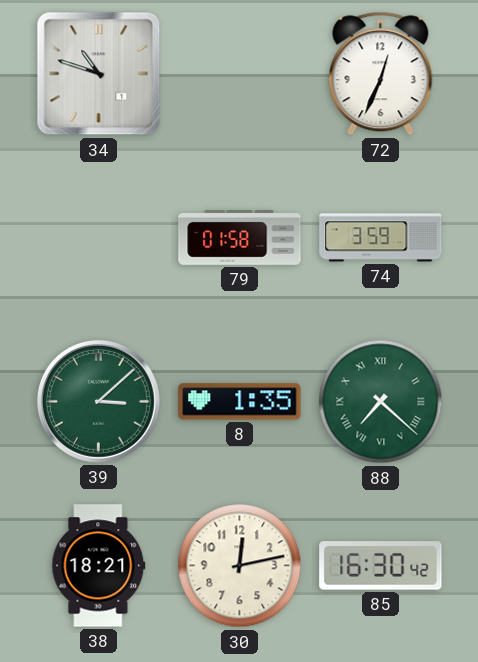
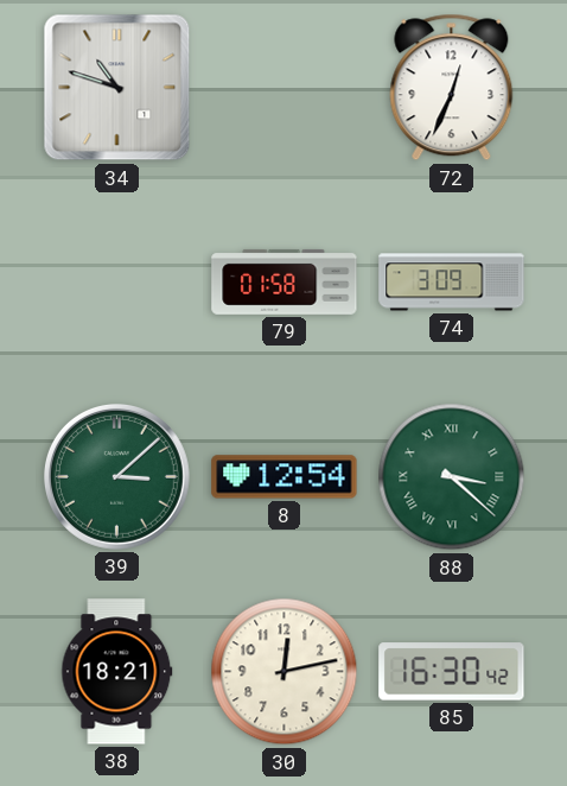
74: 3:59 -> 3:09
8: 1:35 -> 12:54
88: 7:22 -> 3:22
